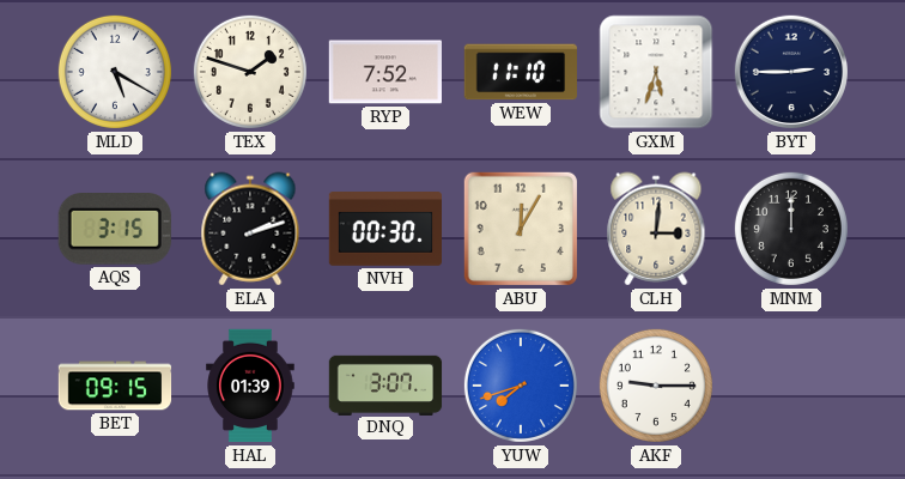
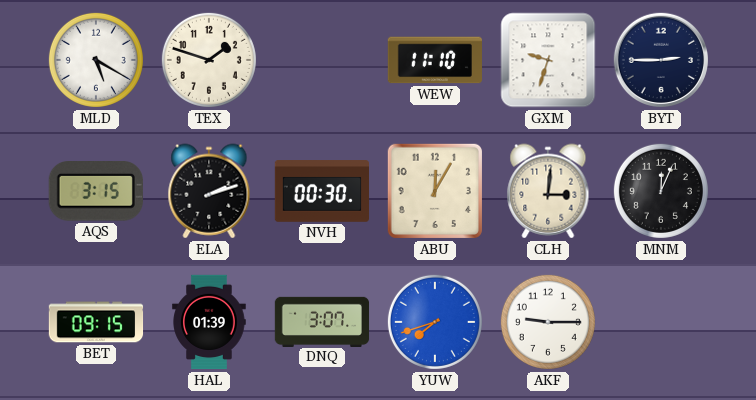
RYP: 7:52 -> none
GXM: 5:33 -> 9:33
MNM: 12:00 -> 12:04
